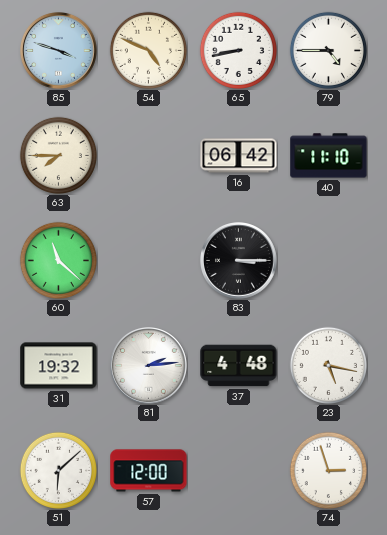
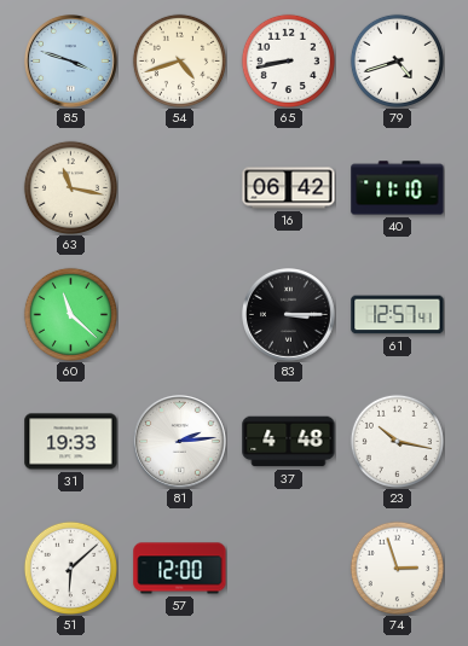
54: 4:49 -> 4:42
79: 4:45 -> 4:42
63: 7:45 -> 11:17
61: none -> 12:57
31: 19:32 -> 19:33
23: 5:17 -> 10:17
